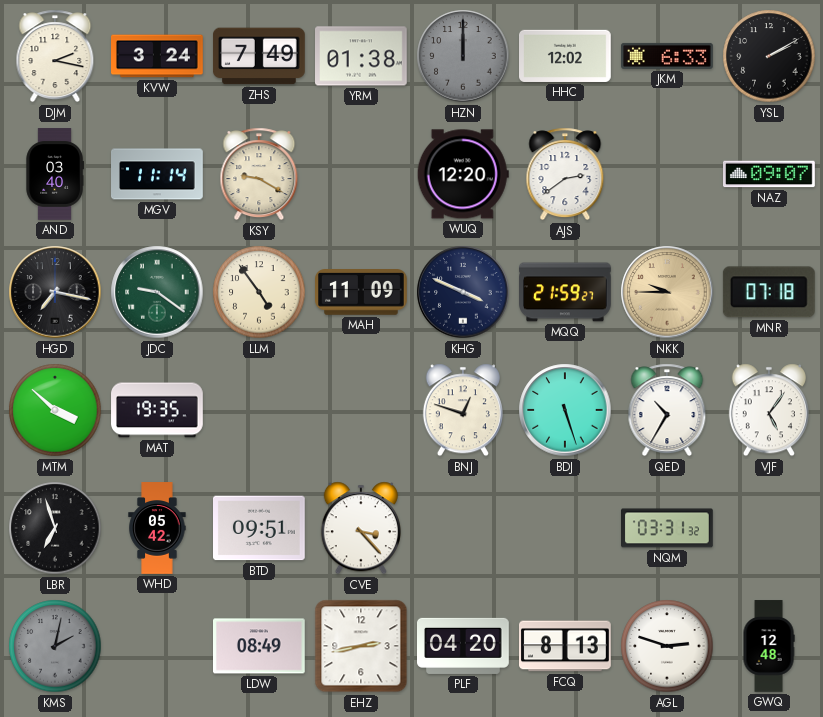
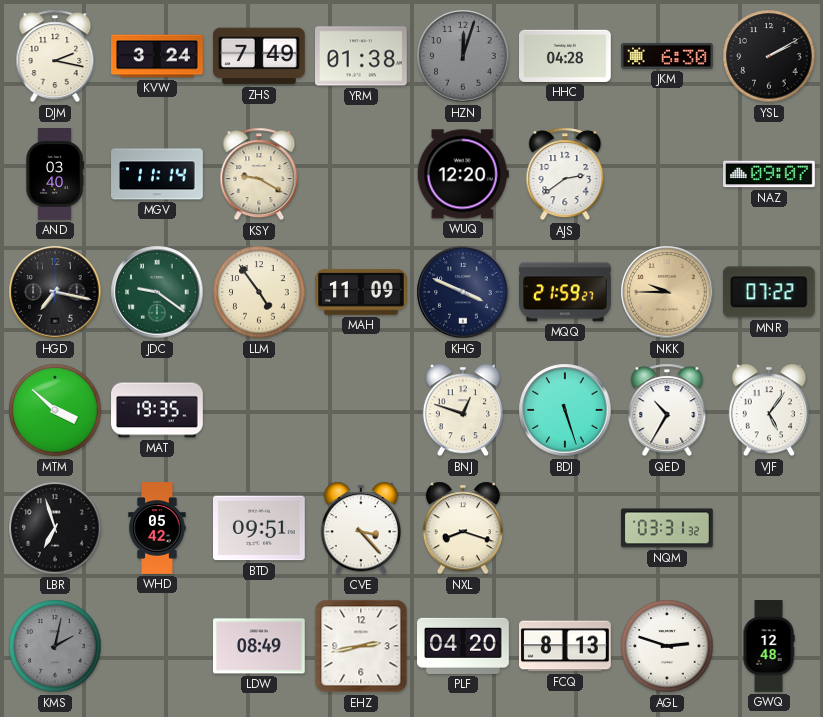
HZN: 12:00 -> 12:03
HHC: 12:02 -> 04:28
JKM: 6:33 -> 6:30
MNR: 07:18 -> 07:22
NXL: none -> 8:18
